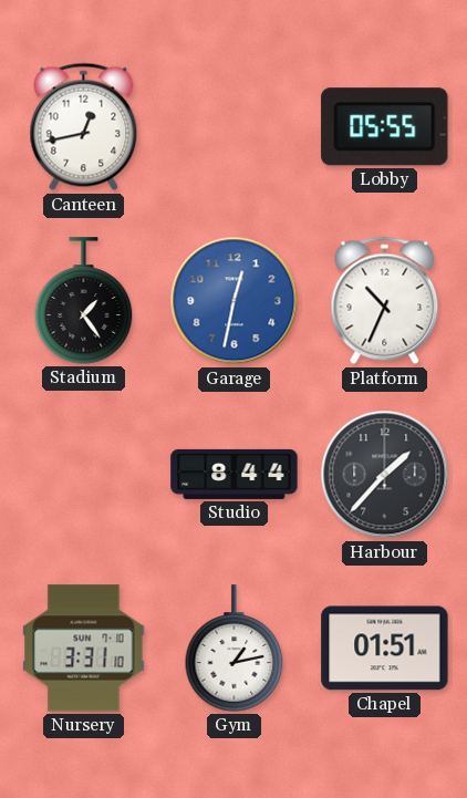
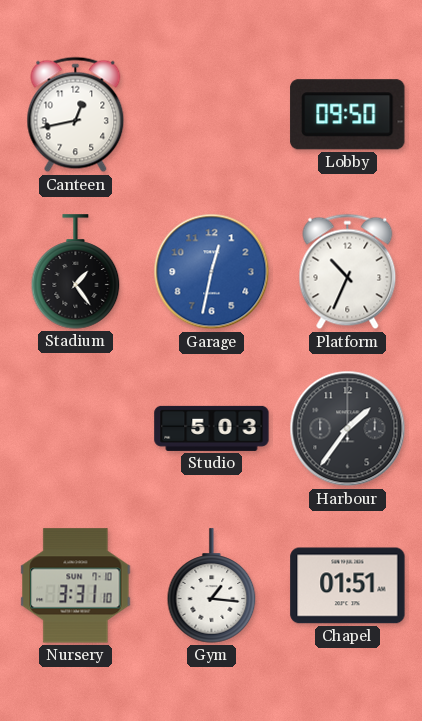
Lobby: 05:55 -> 09:50
Studio: 8:44 -> 5:03
Harbour: 1:37 -> 1:36
Gym: 1:13 -> 1:16
